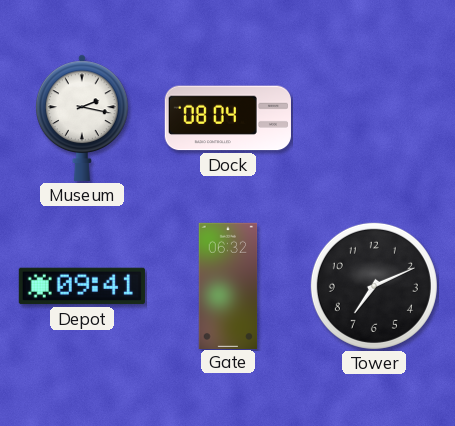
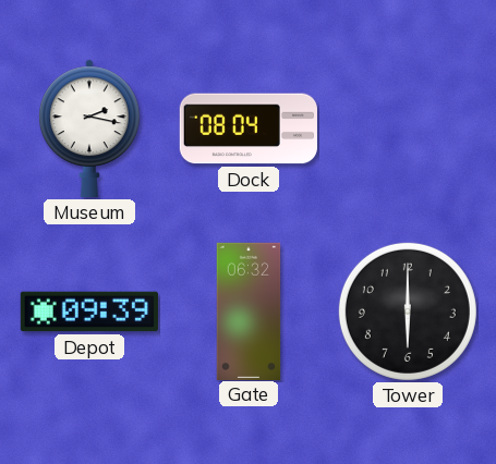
Depot: 09:41 -> 09:39
Tower: 7:11 -> 6:00
